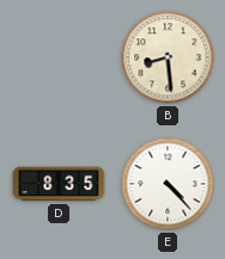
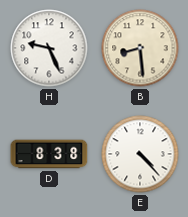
H: none -> 9:26
D: 8:35 -> 8:38
